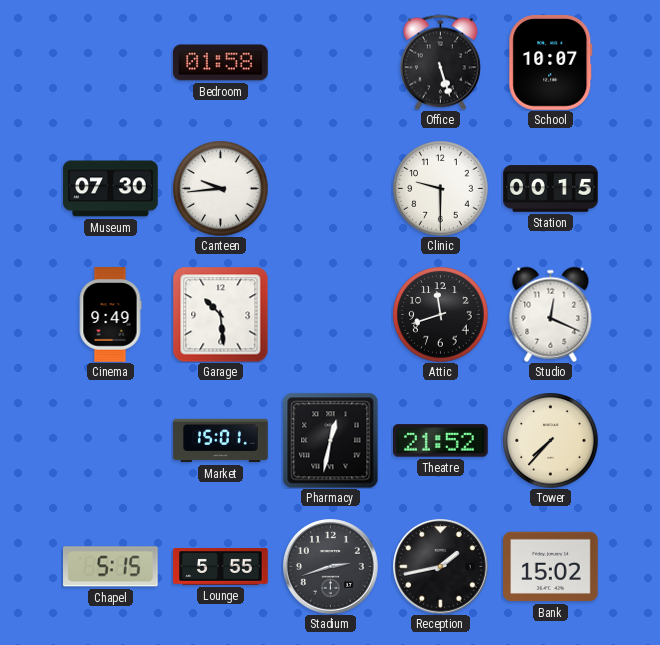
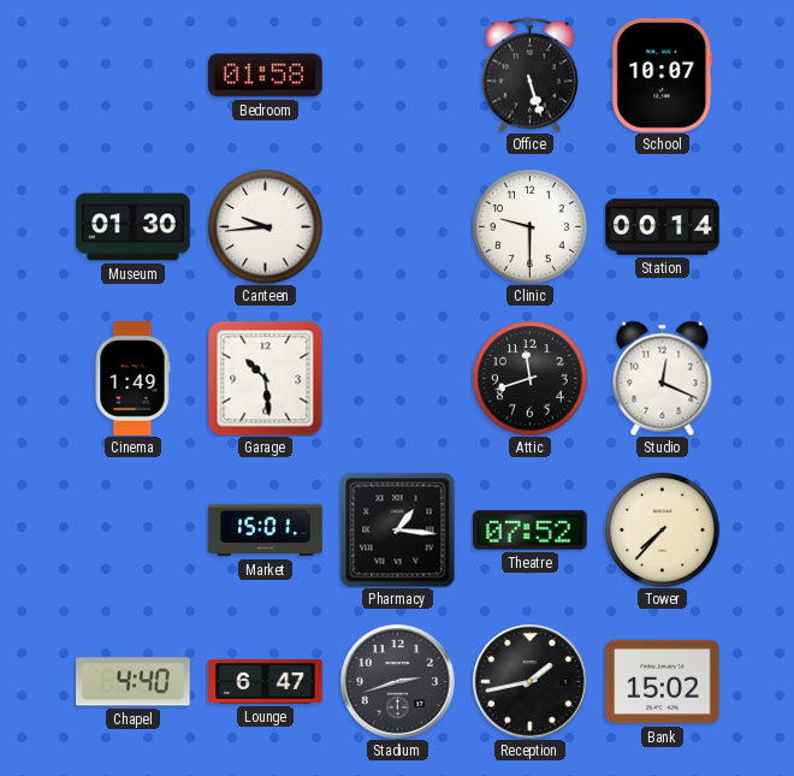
Museum: 07:30 -> 01:30
Station: 00:15 -> 00:14
Cinema: 9:49 -> 1:49
Pharmacy: 12:32 -> 1:16
Theatre: 21:52 -> 07:52
Chapel: 5:15 -> 4:40
Lounge: 5:55 -> 6:47
